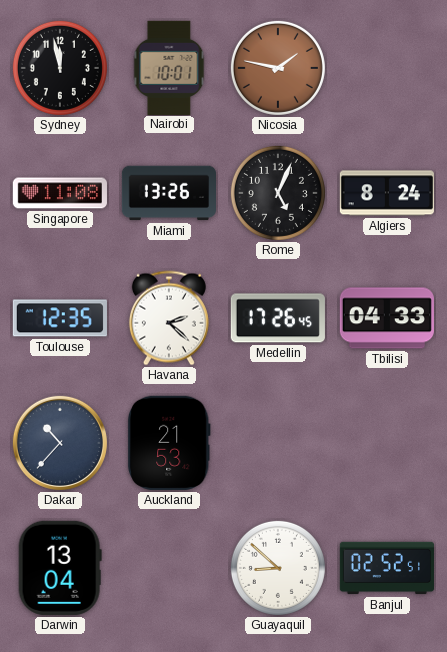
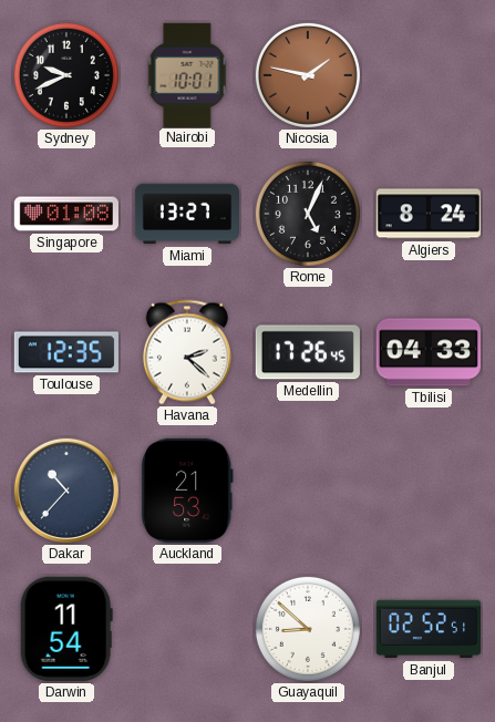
Sydney: 11:58 -> 9:41
Singapore: 11:08 -> 01:08
Miami: 13:26 -> 13:27
Darwin: 13:04 -> 11:54
